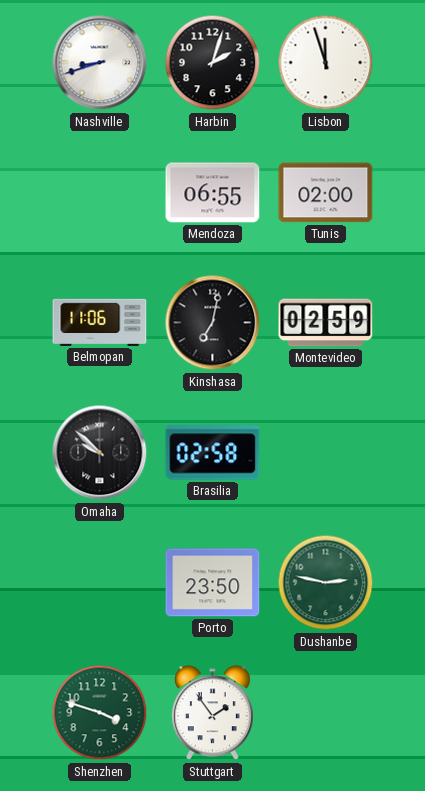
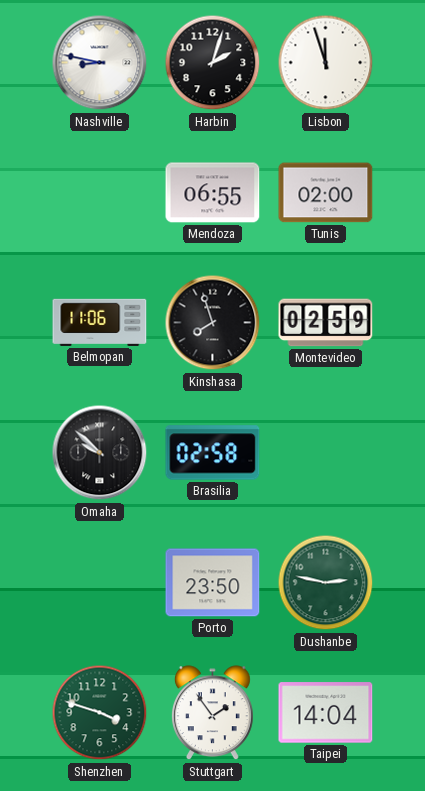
Nashville: 8:42 -> 8:47
Kinshasa: 7:02 -> 7:57
Taipei: none -> 14:04
